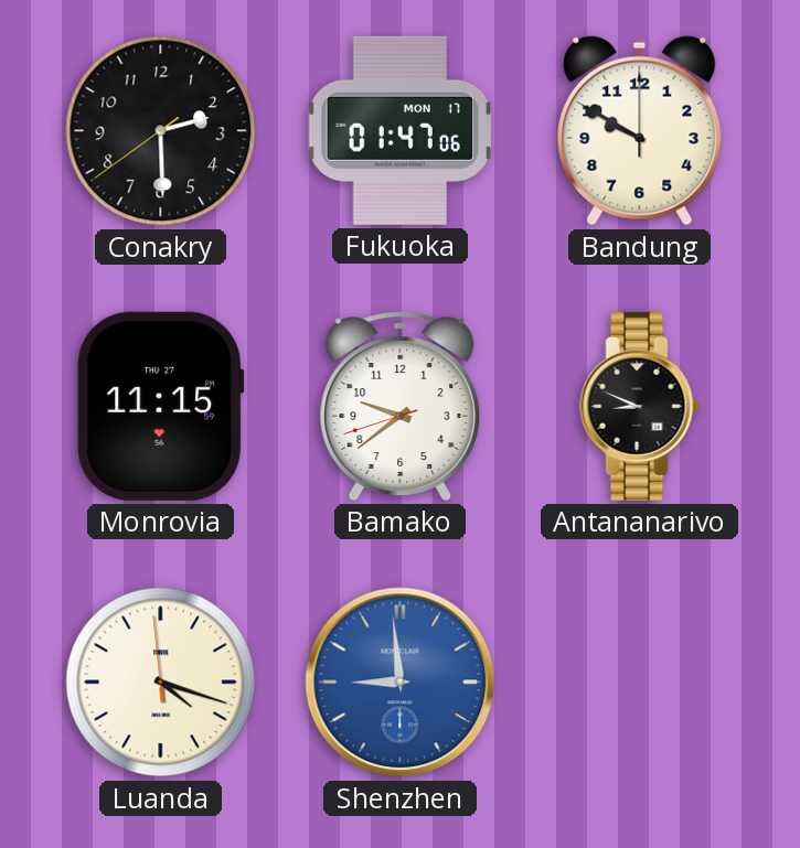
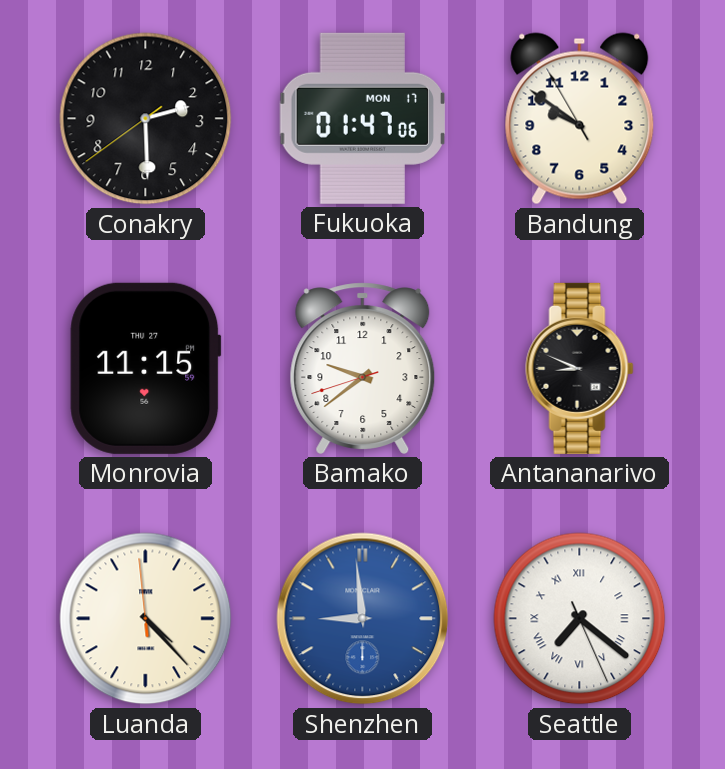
Bandung: 9:50:00 -> 9:50:55
Luanda: 4:17 -> 4:22
Seattle: none -> 7:21
